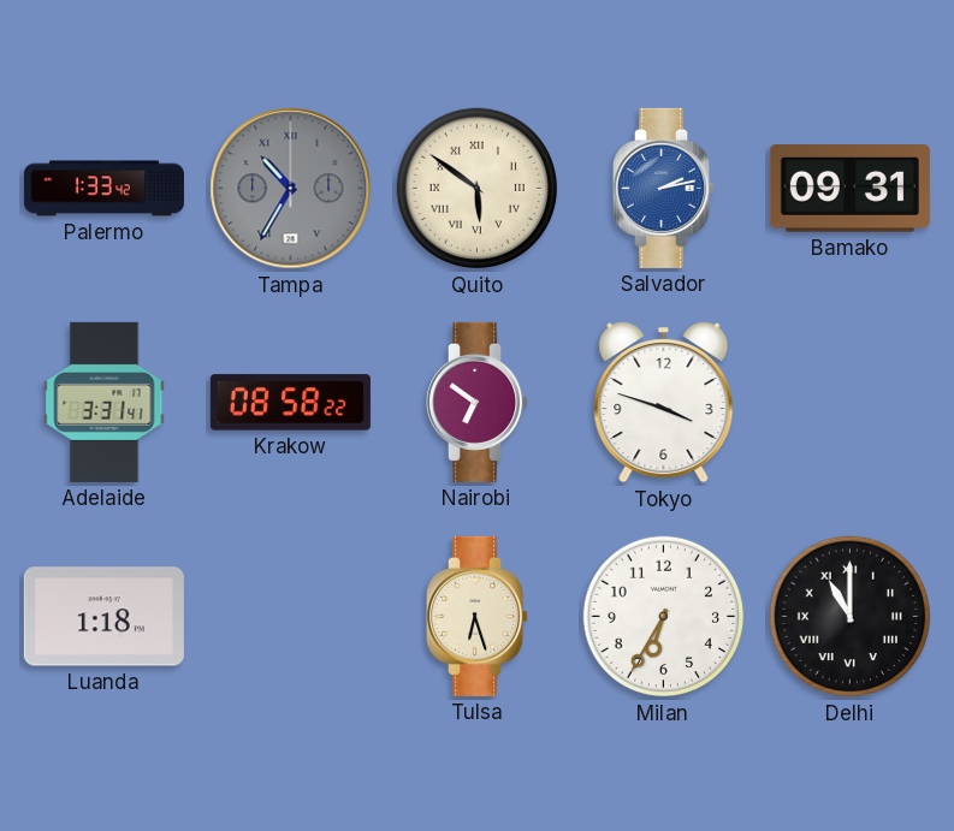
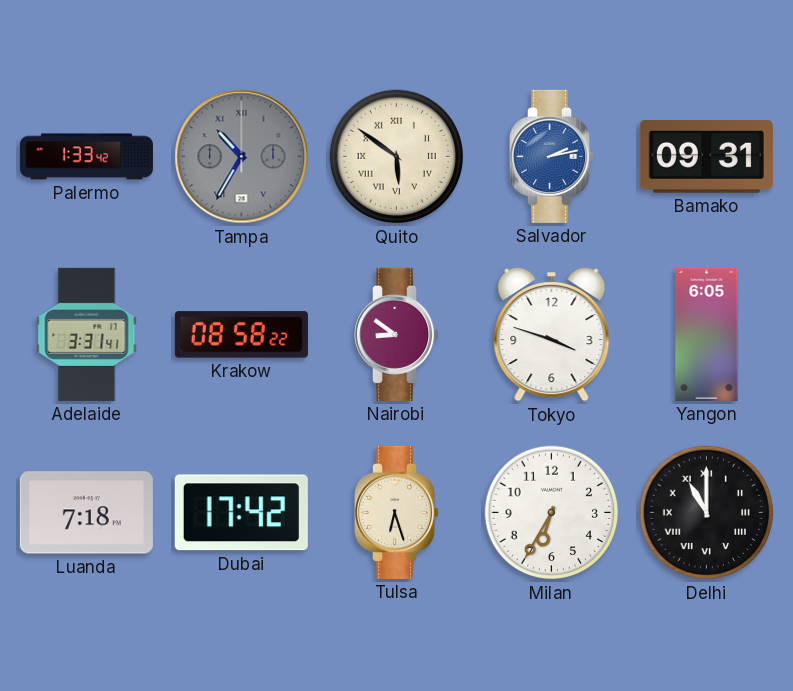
Nairobi: 6:51 -> 8:51
Yangon: none -> 6:05
Luanda: 1:18 -> 7:18
Dubai: none -> 17:42
